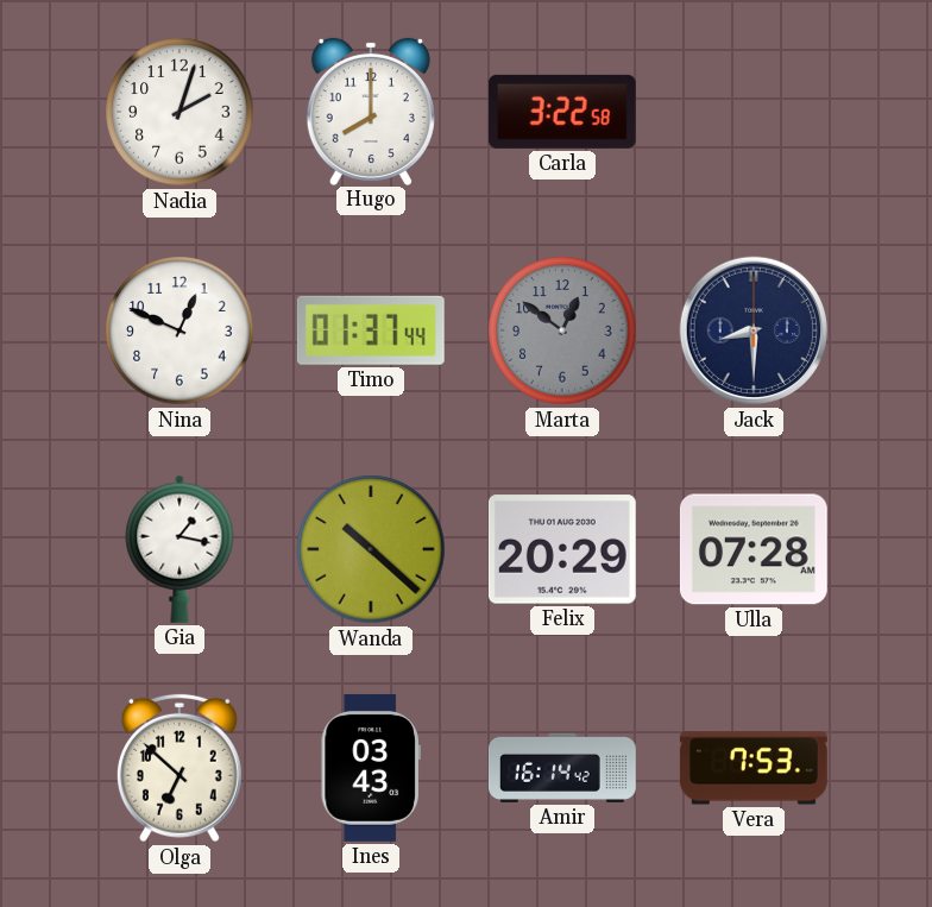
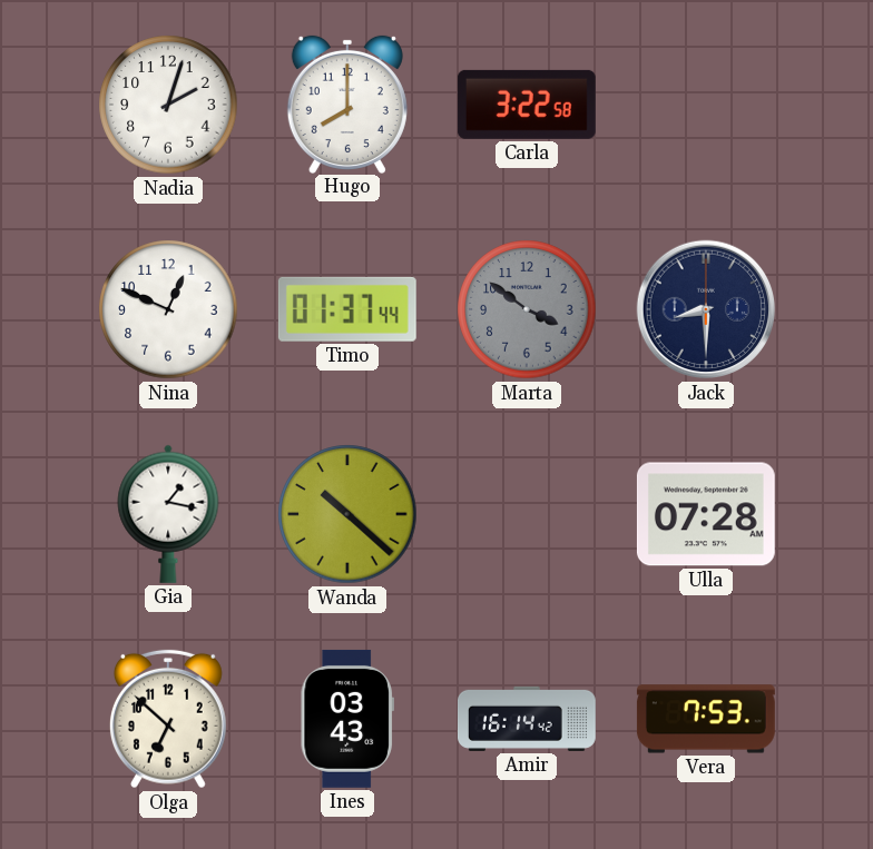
Marta: 12:51 -> 3:51
Felix: 20:29 -> none
